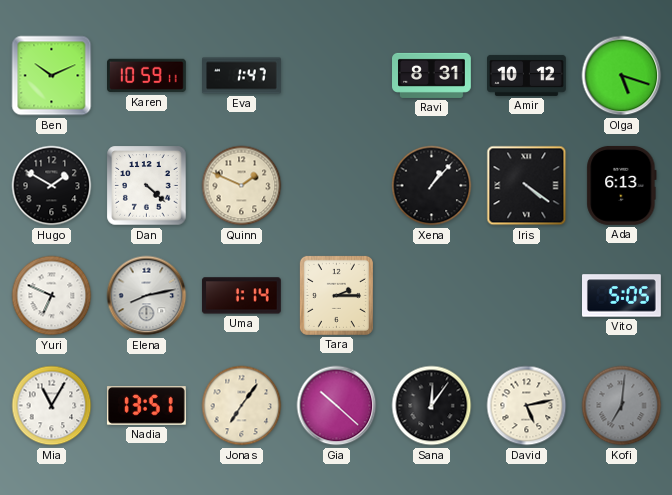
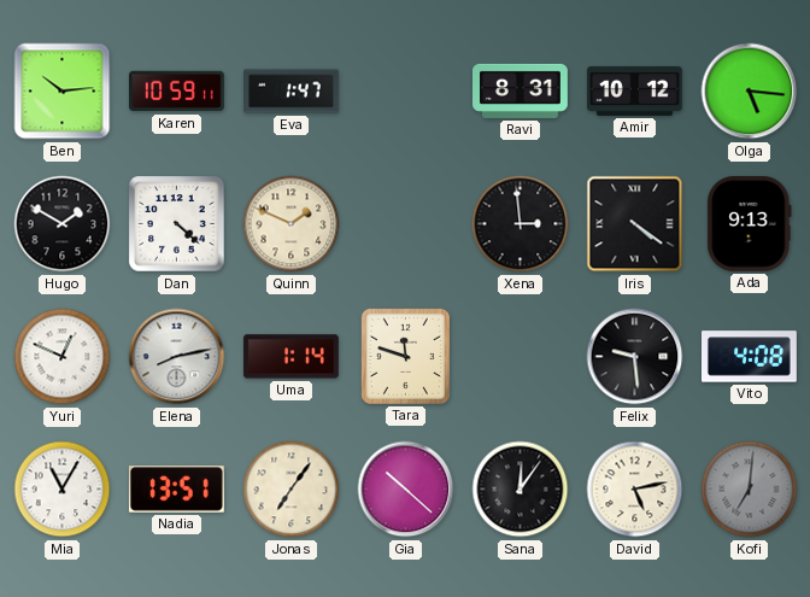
Ben: 10:11 -> 10:14
Olga: 5:18 -> 5:16
Xena: 1:07 -> 2:59
Ada: 6:13 -> 9:13
Yuri: 6:49 -> 12:49
Tara: 2:15 -> 11:48
Felix: none -> 9:29
Vito: 5:05 -> 4:08
